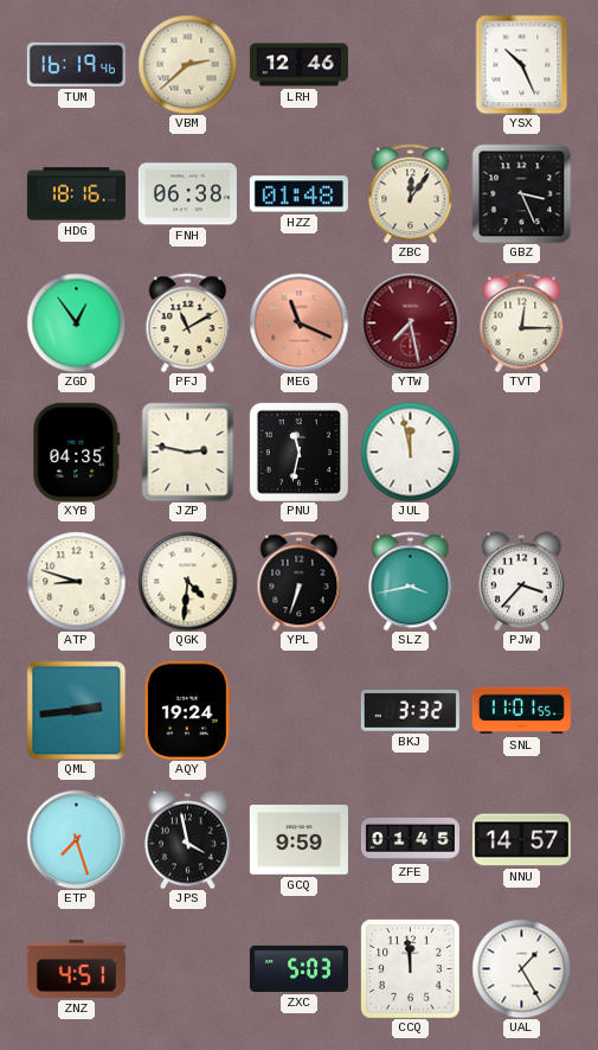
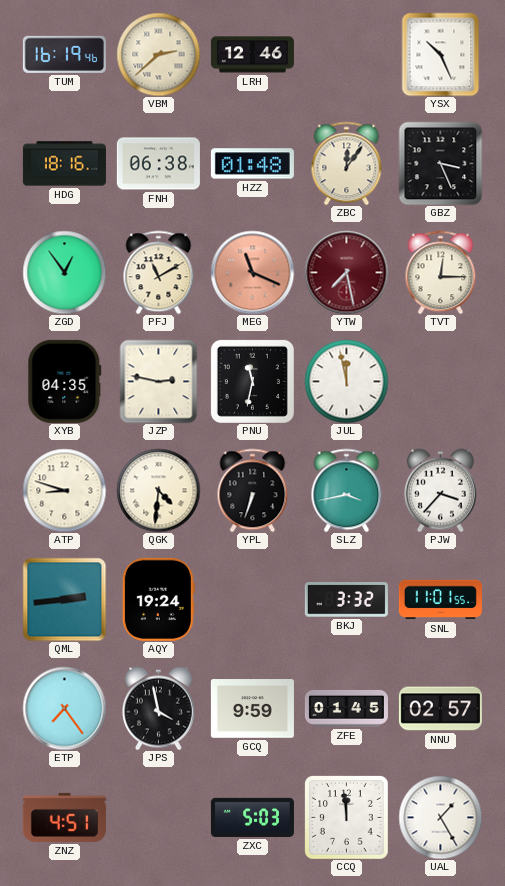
ETP: 7:27 -> 7:24
NNU: 14:57 -> 02:57
